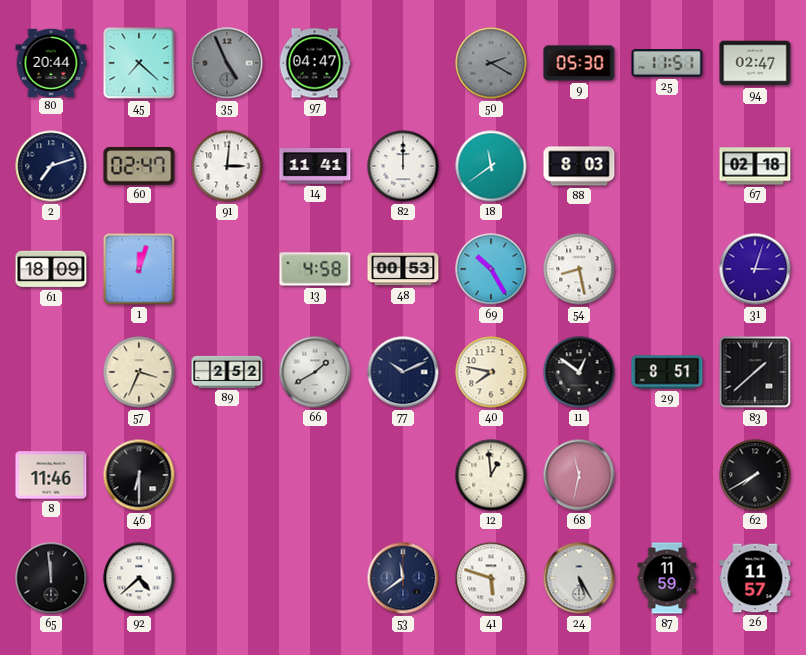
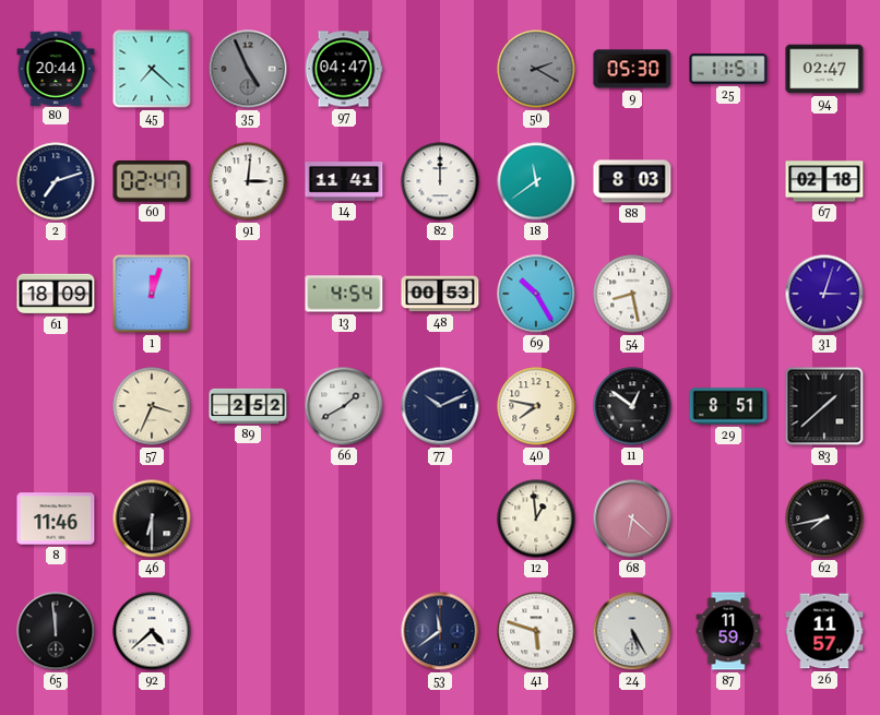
13: 4:58 -> 4:54
68: 11:32 -> 6:22
62: 7:40 -> 7:43
